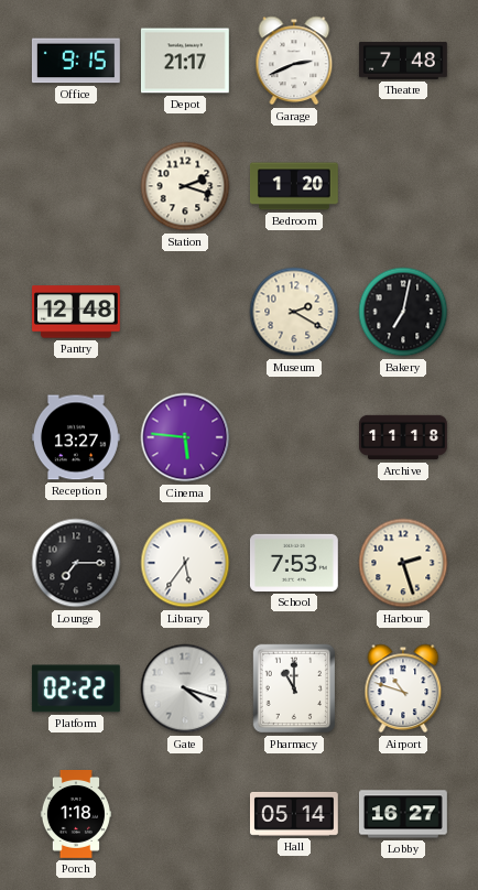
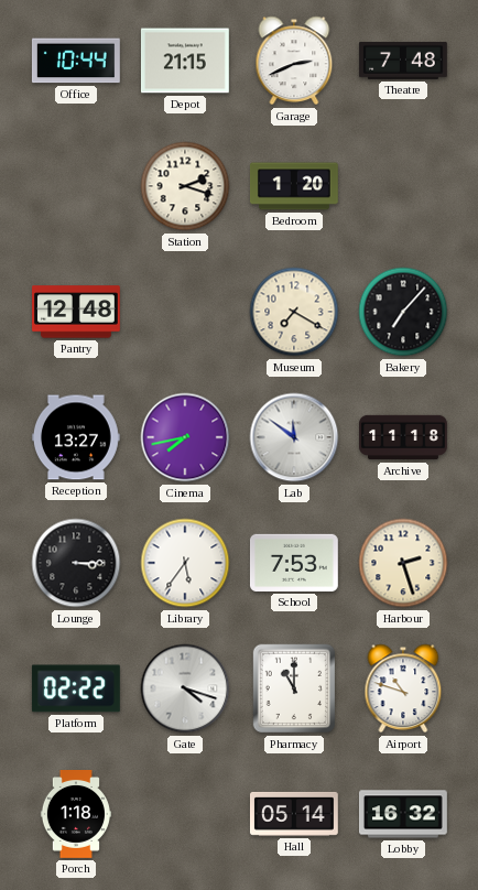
Office: 9:15 -> 10:44
Depot: 21:17 -> 21:15
Museum: 2:20 -> 7:20
Bakery: 7:02 -> 7:07
Cinema: 5:46 -> 7:43
Lab: none -> 11:51
Lounge: 7:15 -> 3:15
Lobby: 16:27 -> 16:32
